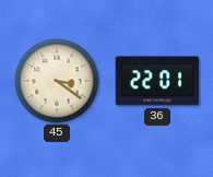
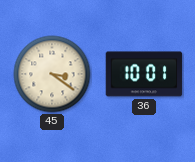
36: 22:01 -> 10:01
